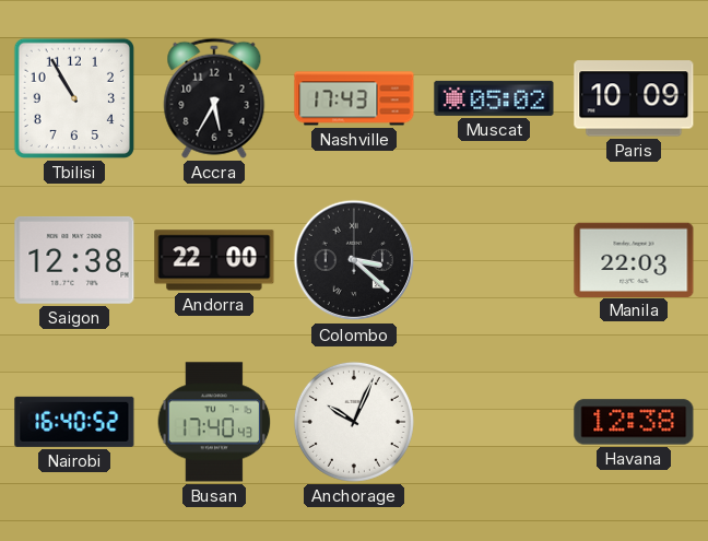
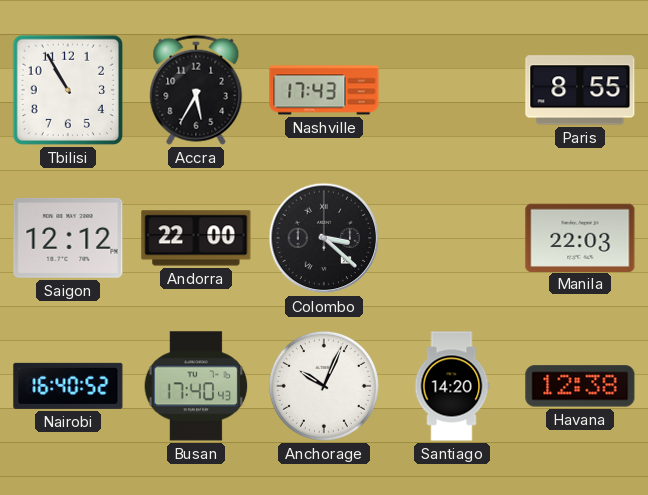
Muscat: 05:02 -> none
Paris: 10:09 -> 8:55
Saigon: 12:38 -> 12:12
Santiago: none -> 14:20
